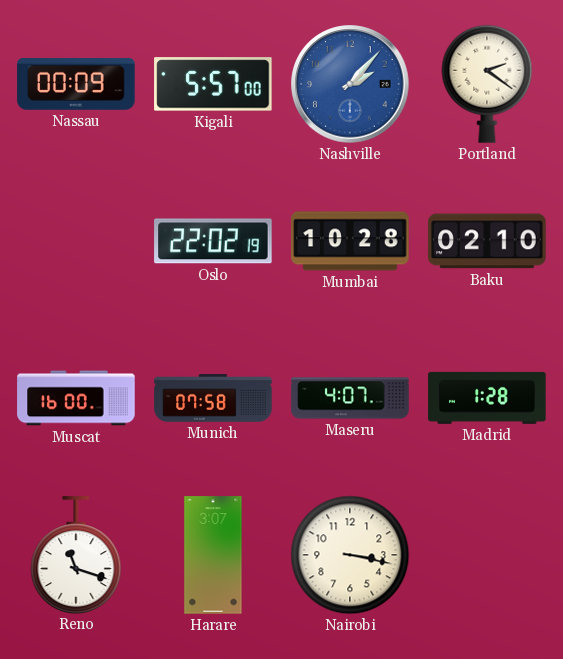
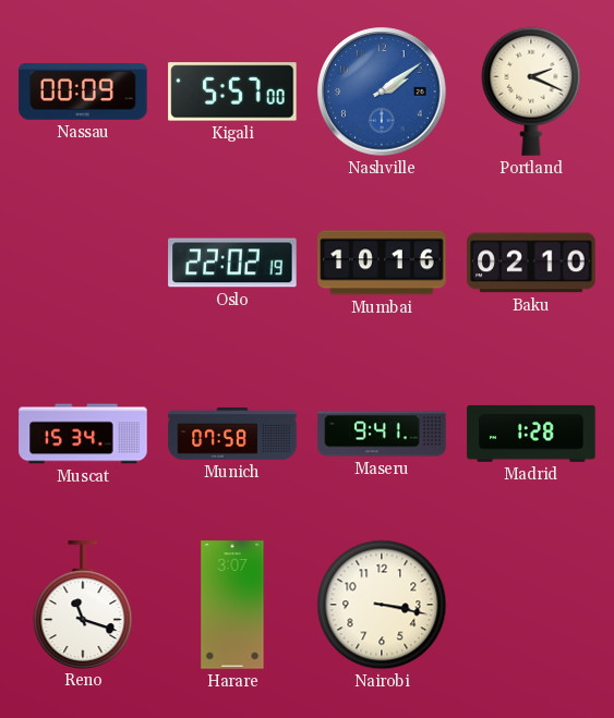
Nashville: 2:07 -> 2:09
Portland: 2:21 -> 2:19
Mumbai: 10:28 -> 10:16
Muscat: 16:00 -> 15:34
Maseru: 4:07 -> 9:41
